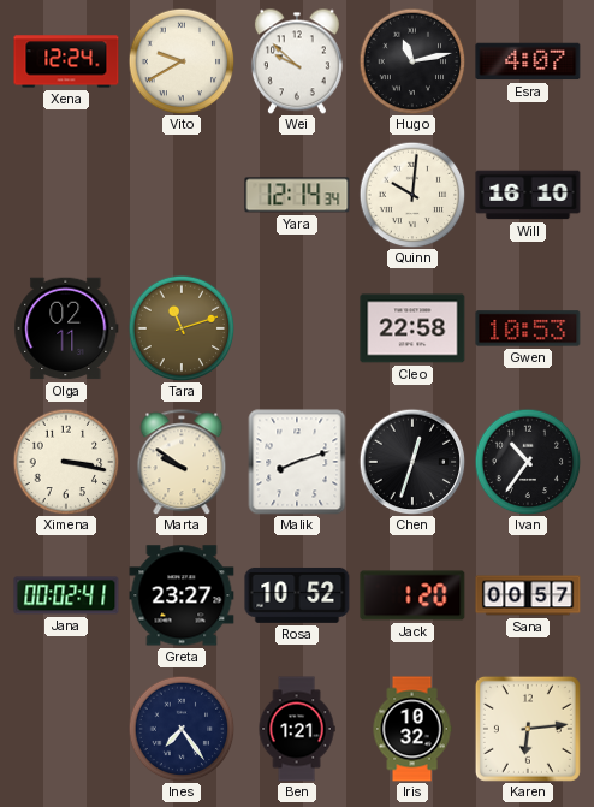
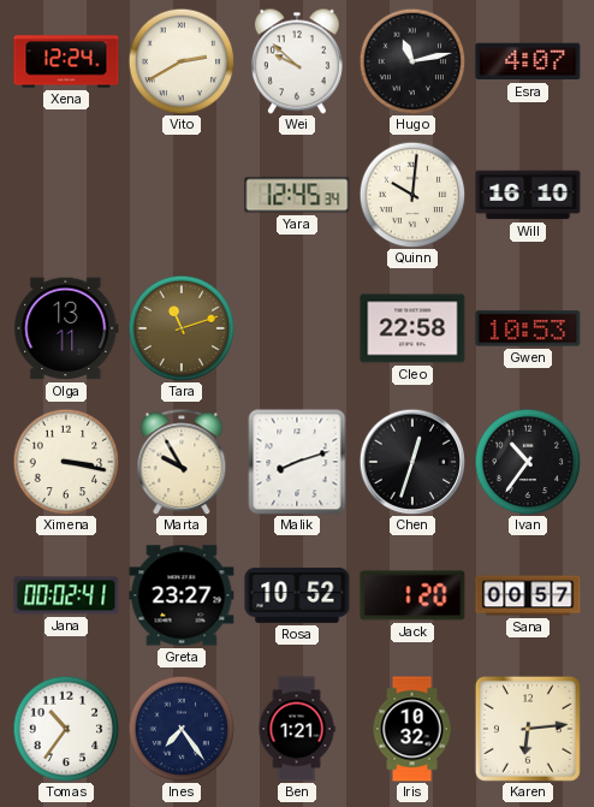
Vito: 9:40 -> 2:40
Yara: 12:14 -> 12:45
Olga: 02:11 -> 13:11
Marta: 9:51 -> 9:55
Tomas: none -> 10:36
